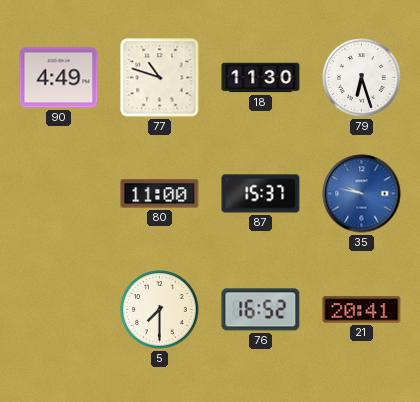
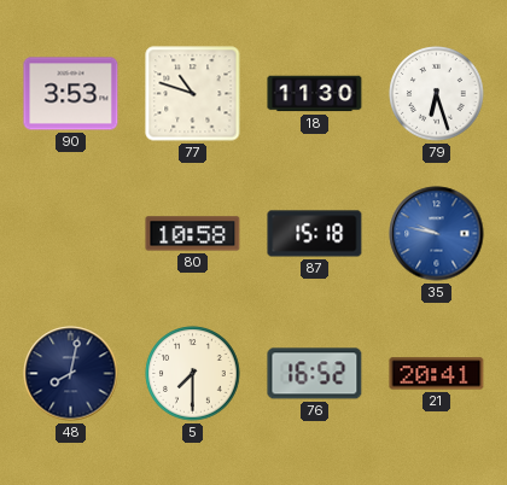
90: 4:49 -> 3:53
80: 11:00 -> 10:58
87: 15:37 -> 15:18
48: none -> 8:02
